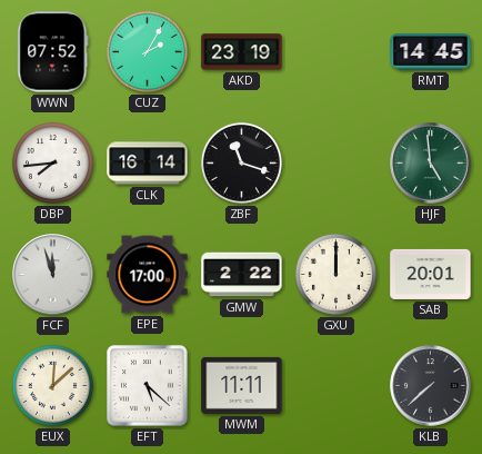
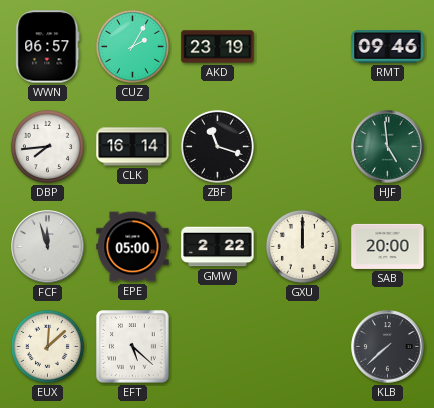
WWN: 07:52 -> 06:57
RMT: 14:45 -> 09:46
EPE: 17:00 -> 05:00
SAB: 20:01 -> 20:00
MWM: 11:11 -> none
